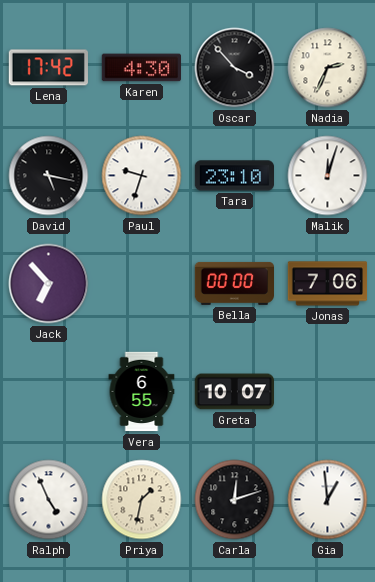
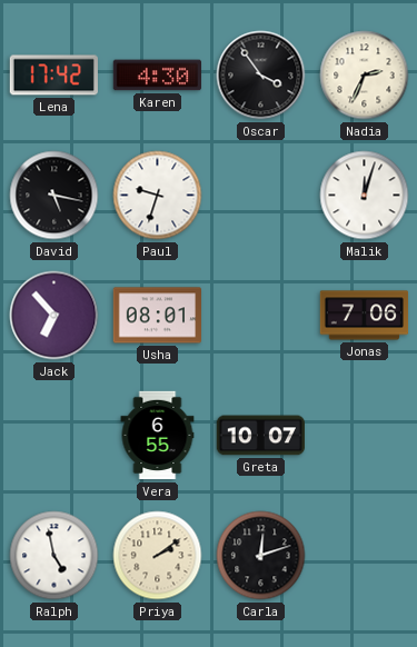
Oscar: 3:53 -> 3:54
Tara: 23:10 -> none
Usha: none -> 08:01
Bella: 00:00 -> none
Ralph: 4:56 -> 4:58
Priya: 1:32 -> 2:09
Gia: 12:59 -> none
